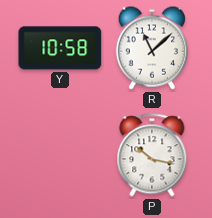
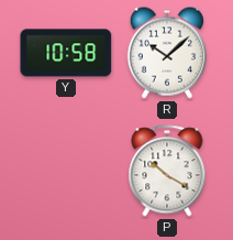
R: 11:08 -> 10:08
P: 10:17 -> 10:20
